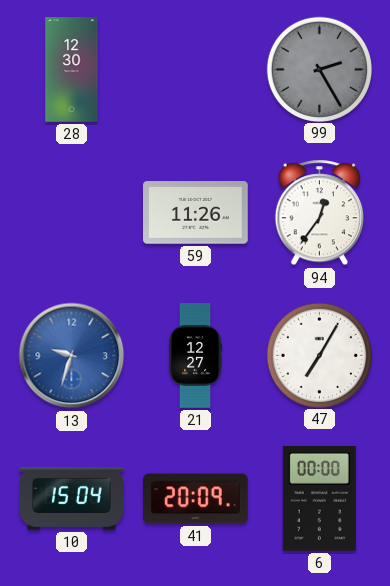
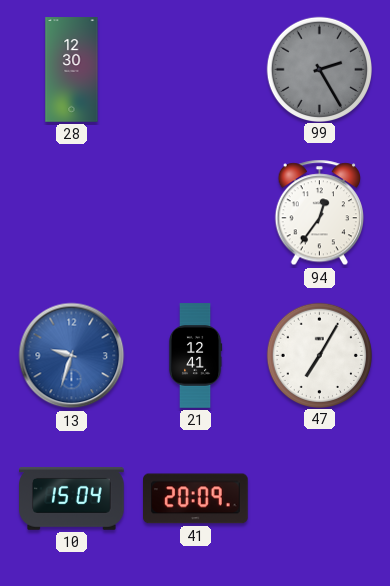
59: 11:26 -> none
21: 12:27 -> 12:41
6: 00:00 -> none
